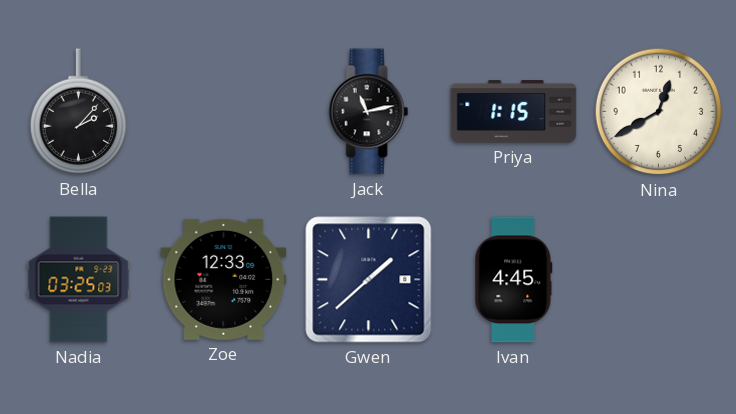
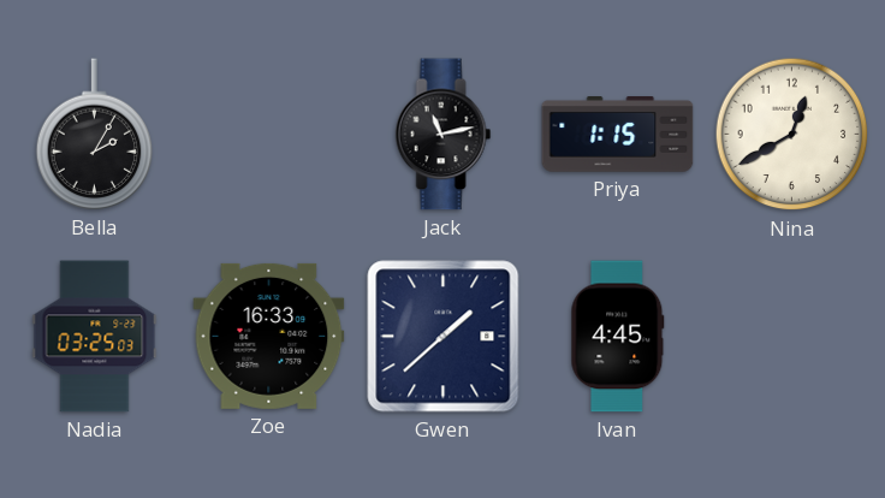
Bella: 2:07 -> 2:05
Zoe: 12:33 -> 16:33
